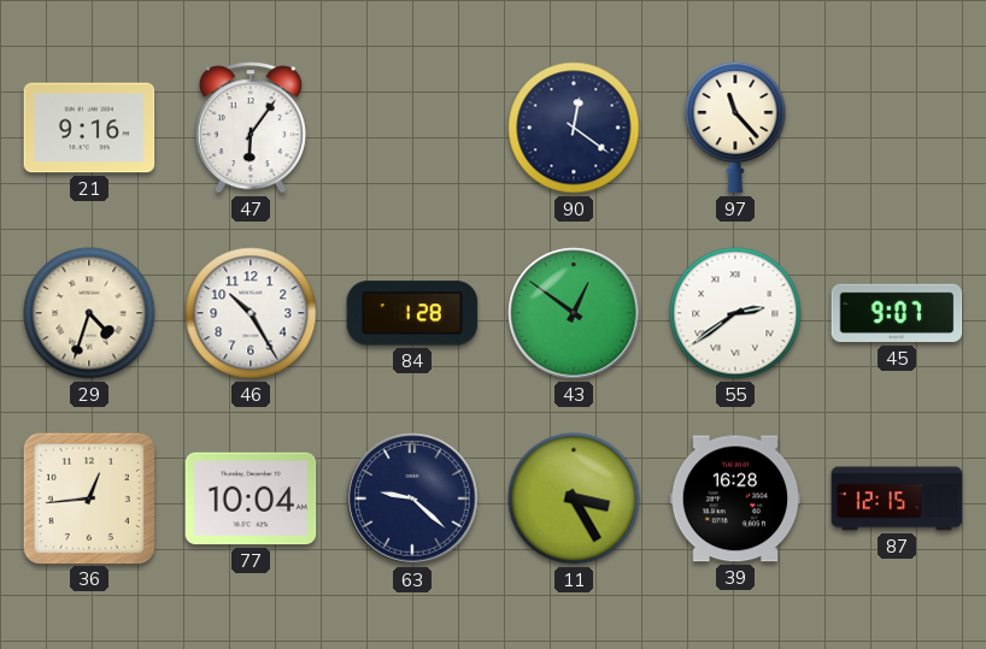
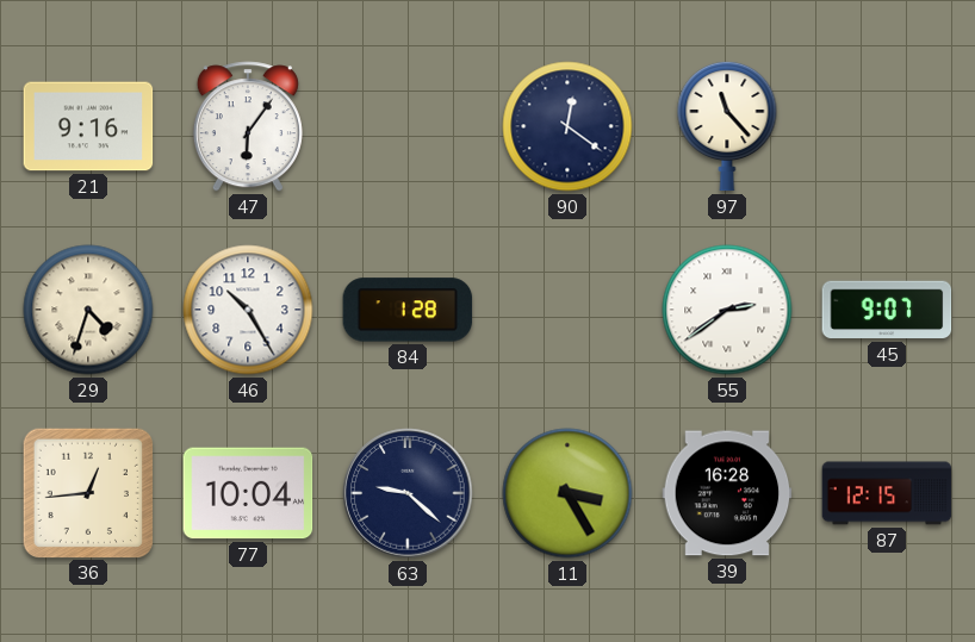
43: 12:51 -> none
